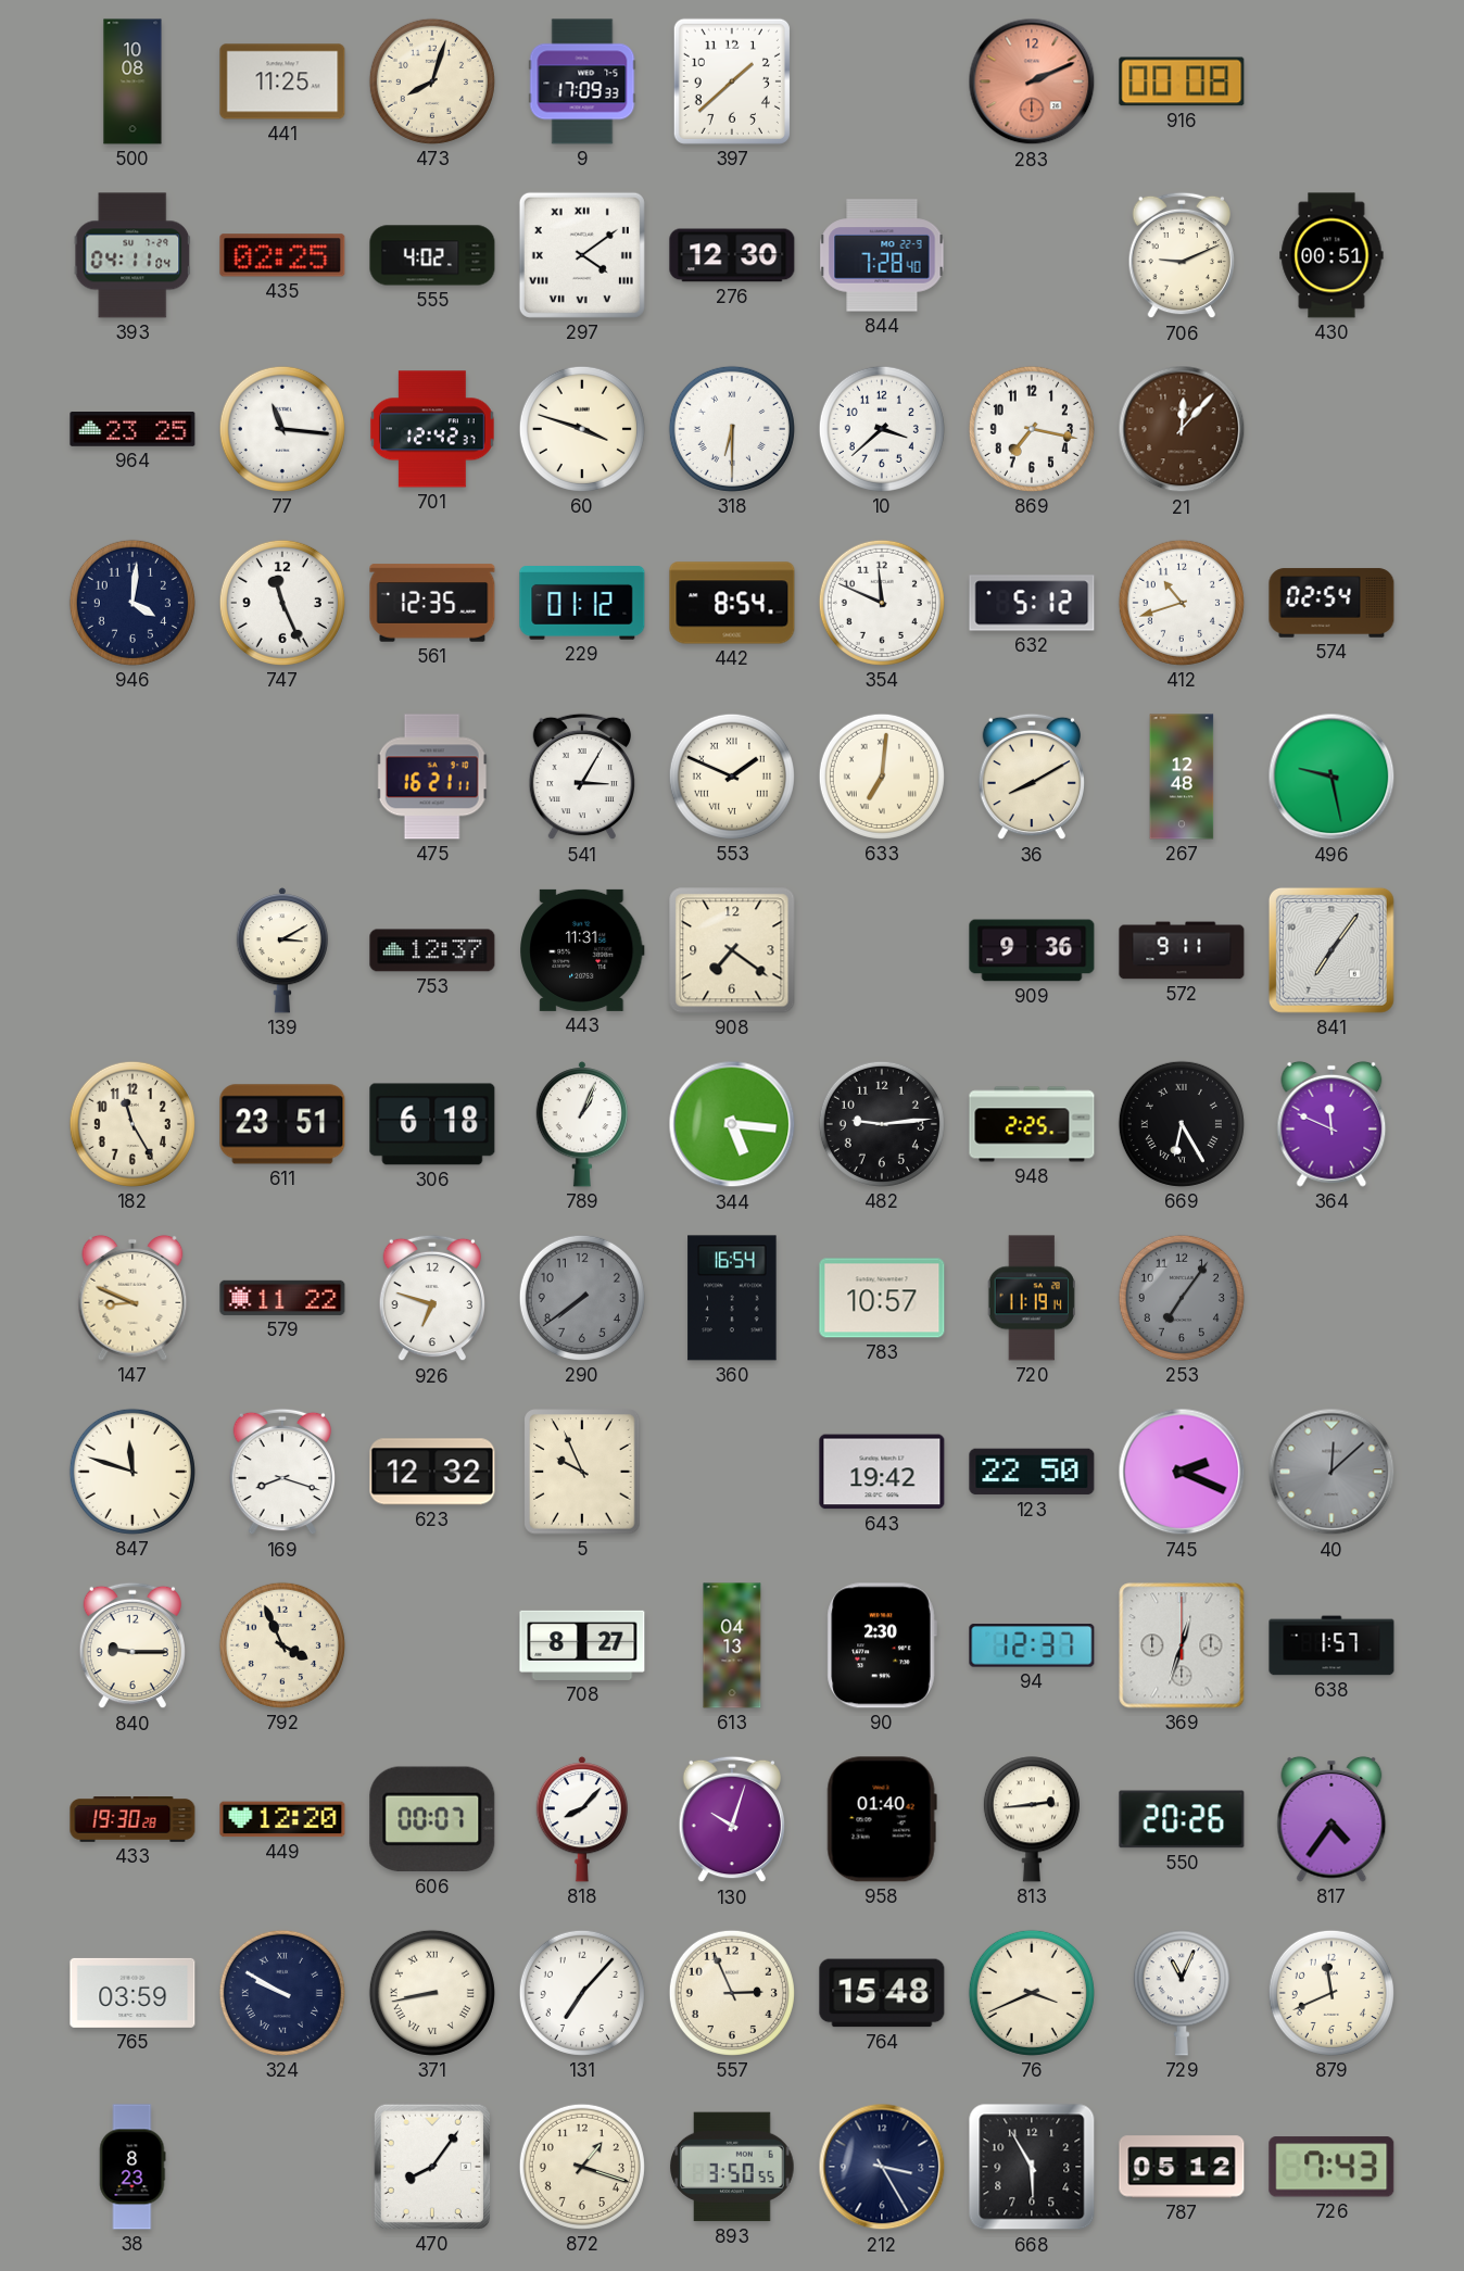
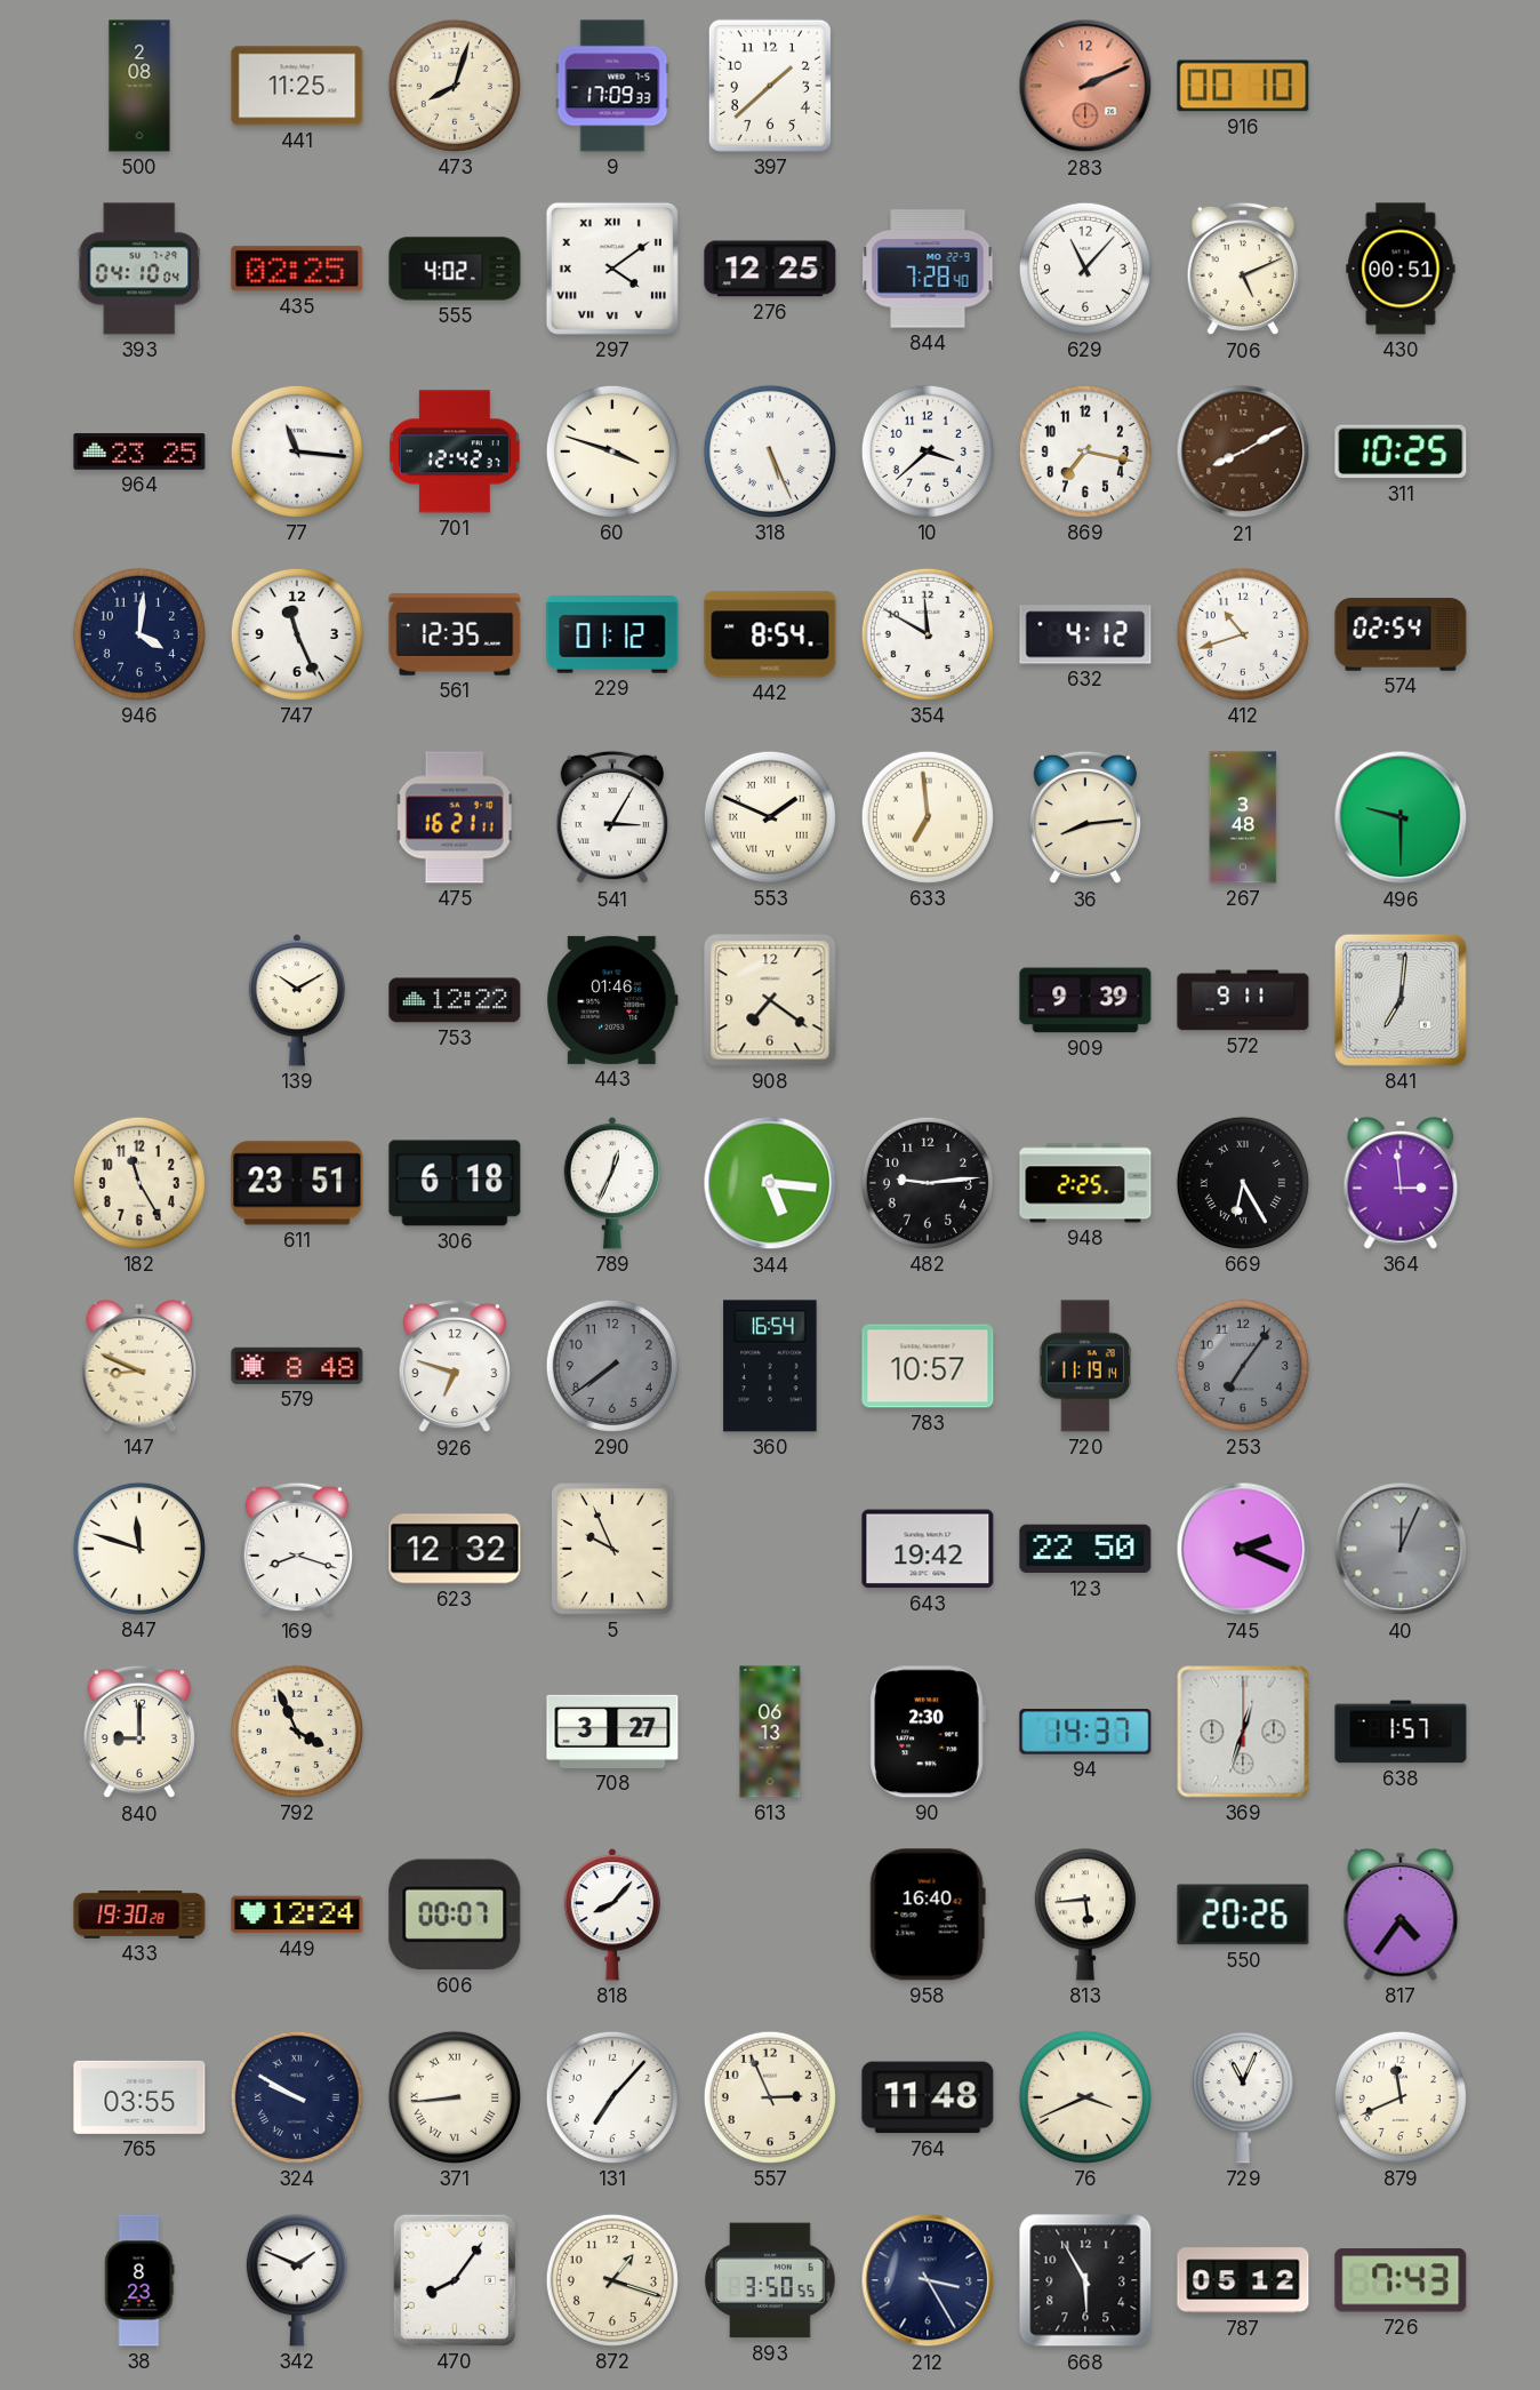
500: 10:08 -> 2:08
916: 00:08 -> 00:10
393: 04:11 -> 04:10
276: 12:30 -> 12:25
629: none -> 11:07
706: 9:11 -> 5:11
318: 6:30 -> 5:26
21: 12:07 -> 8:10
311: none -> 10:25
354: 11:49 -> 11:50
632: 5:12 -> 4:12
633: 7:01 -> 6:59
36: 8:10 -> 8:14
267: 12:48 -> 3:48
496: 9:28 -> 9:30
139: 3:10 -> 10:10
753: 12:37 -> 12:22
443: 11:31 -> 01:46
909: 9:36 -> 9:39
841: 7:06 -> 7:01
789: 1:04 -> 12:34
364: 11:49 -> 2:59
579: 11:22 -> 8:48
40: 12:08 -> 12:04
840: 9:15 -> 9:00
708: 8:27 -> 3:27
613: 04:13 -> 06:13
94: 12:37 -> 14:37
449: 12:20 -> 12:24
130: 10:03 -> none
958: 01:40 -> 16:40
813: 2:44 -> 5:44
765: 03:59 -> 03:55
371: 8:43 -> 8:44
764: 15:48 -> 11:48
342: none -> 1:49
